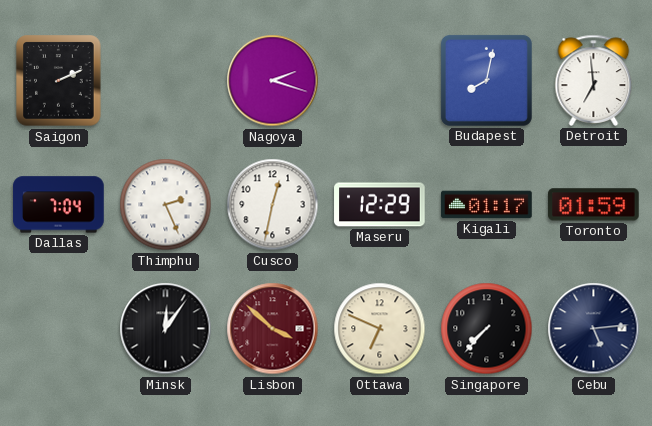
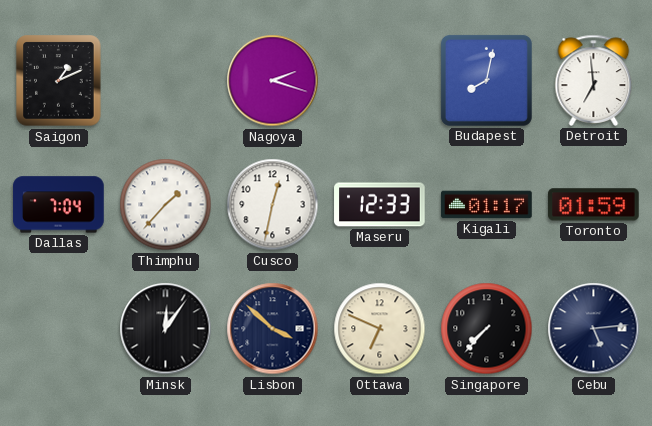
Saigon: 2:11 -> 1:11
Thimphu: 2:26 -> 1:37
Maseru: 12:29 -> 12:33
Lisbon dial: burgundy -> navy
